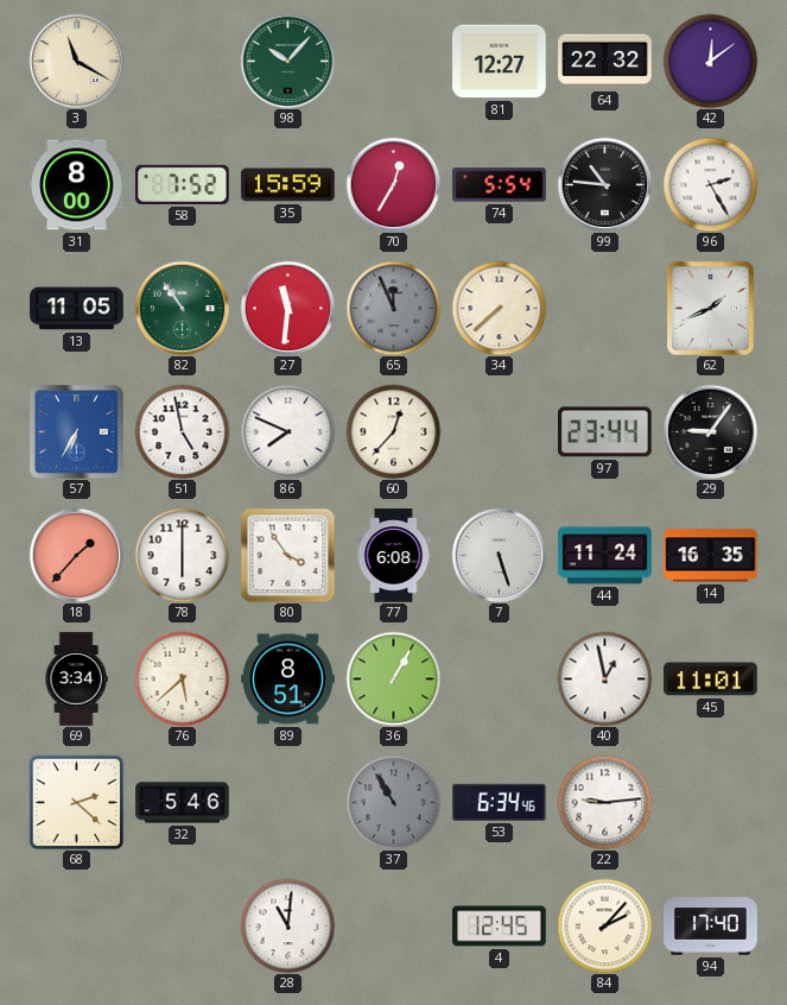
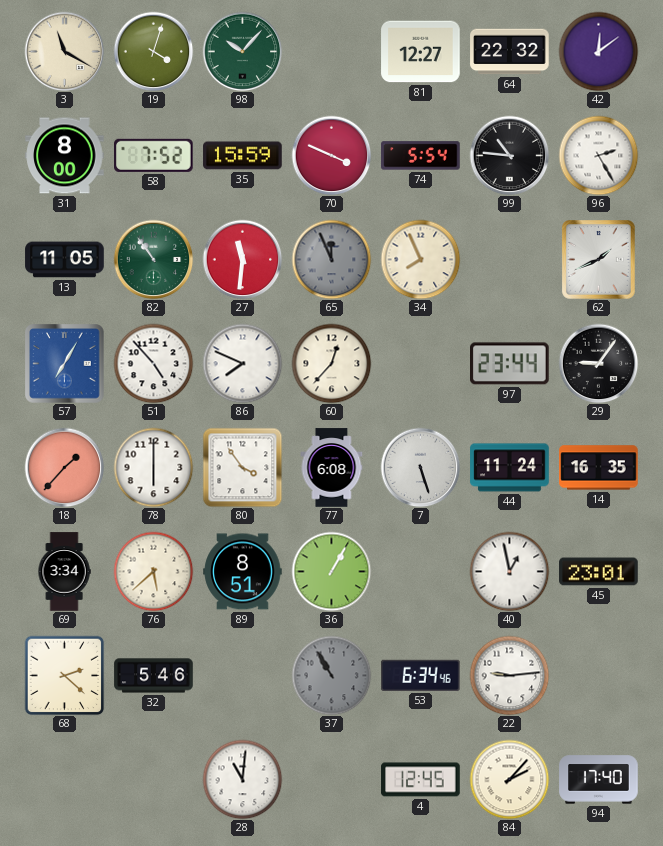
19: none -> 4:03
70: 12:35 -> 3:49
34: 7:38 -> 7:56
57: 6:35 -> 7:05
51: 4:58 -> 4:53
45: 11:01 -> 23:01
